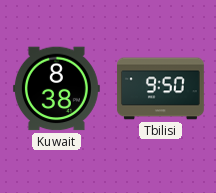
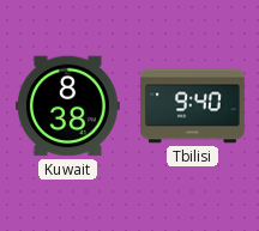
Tbilisi: 9:50 -> 9:40
